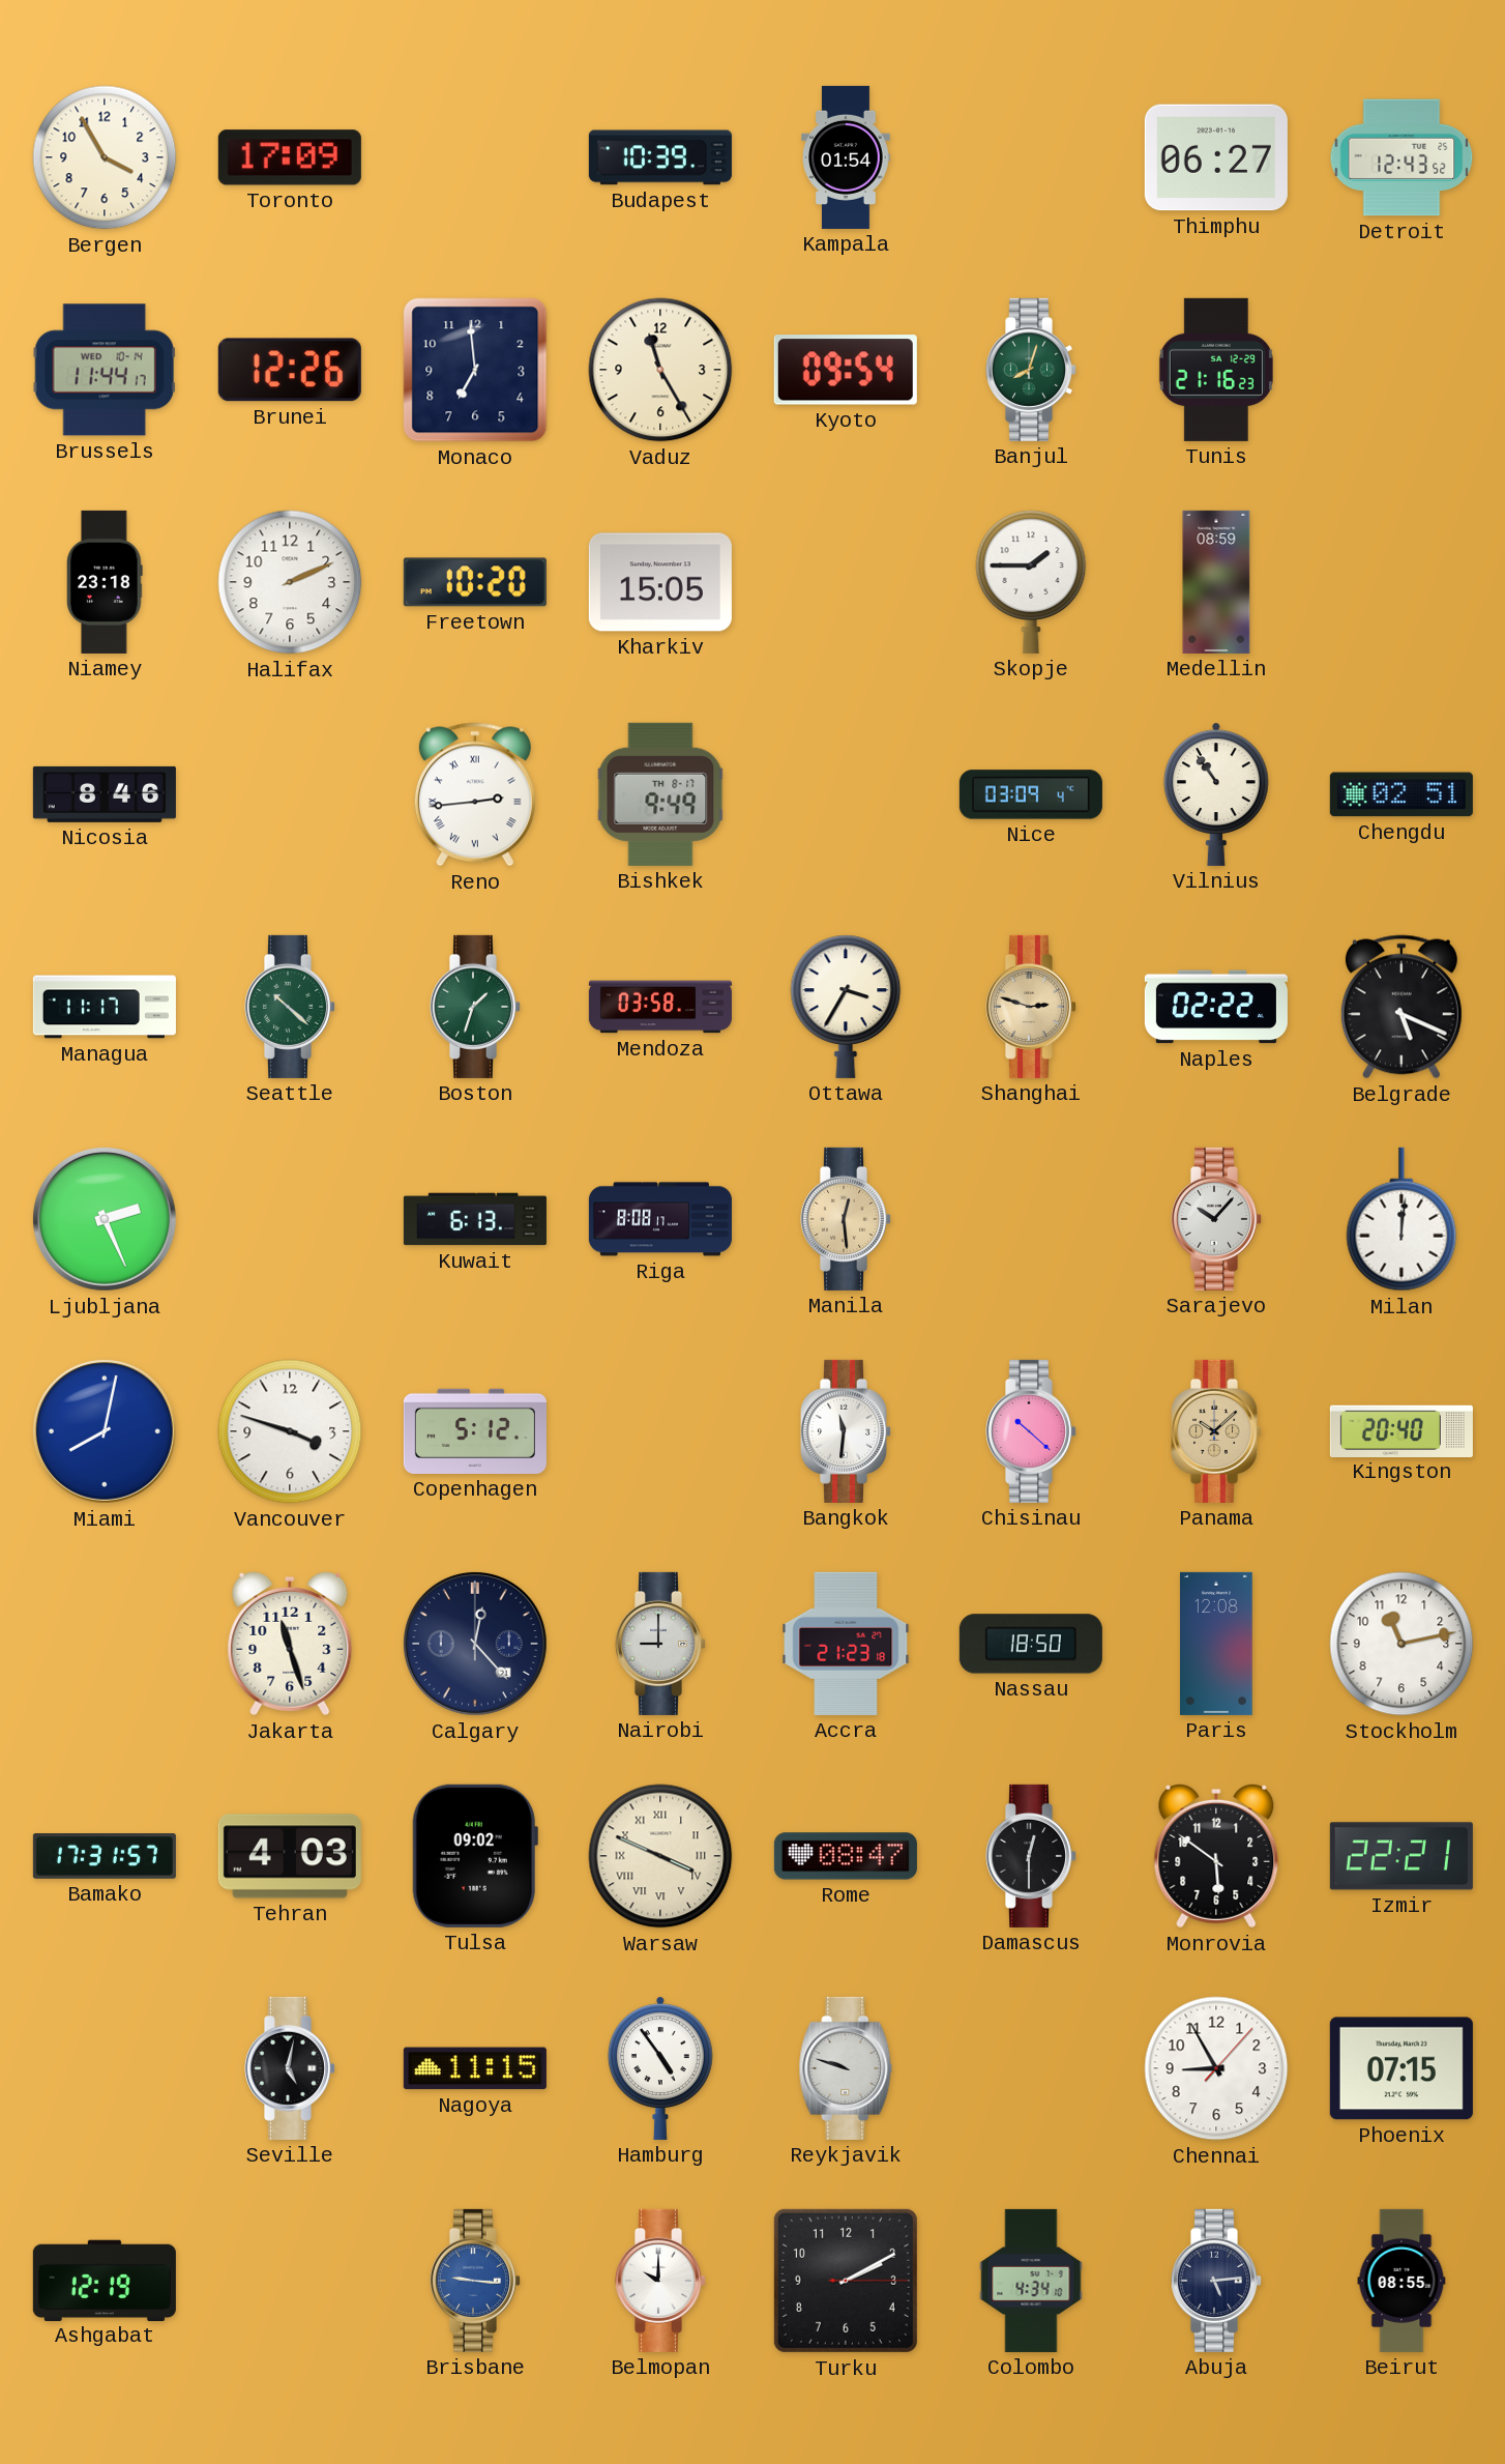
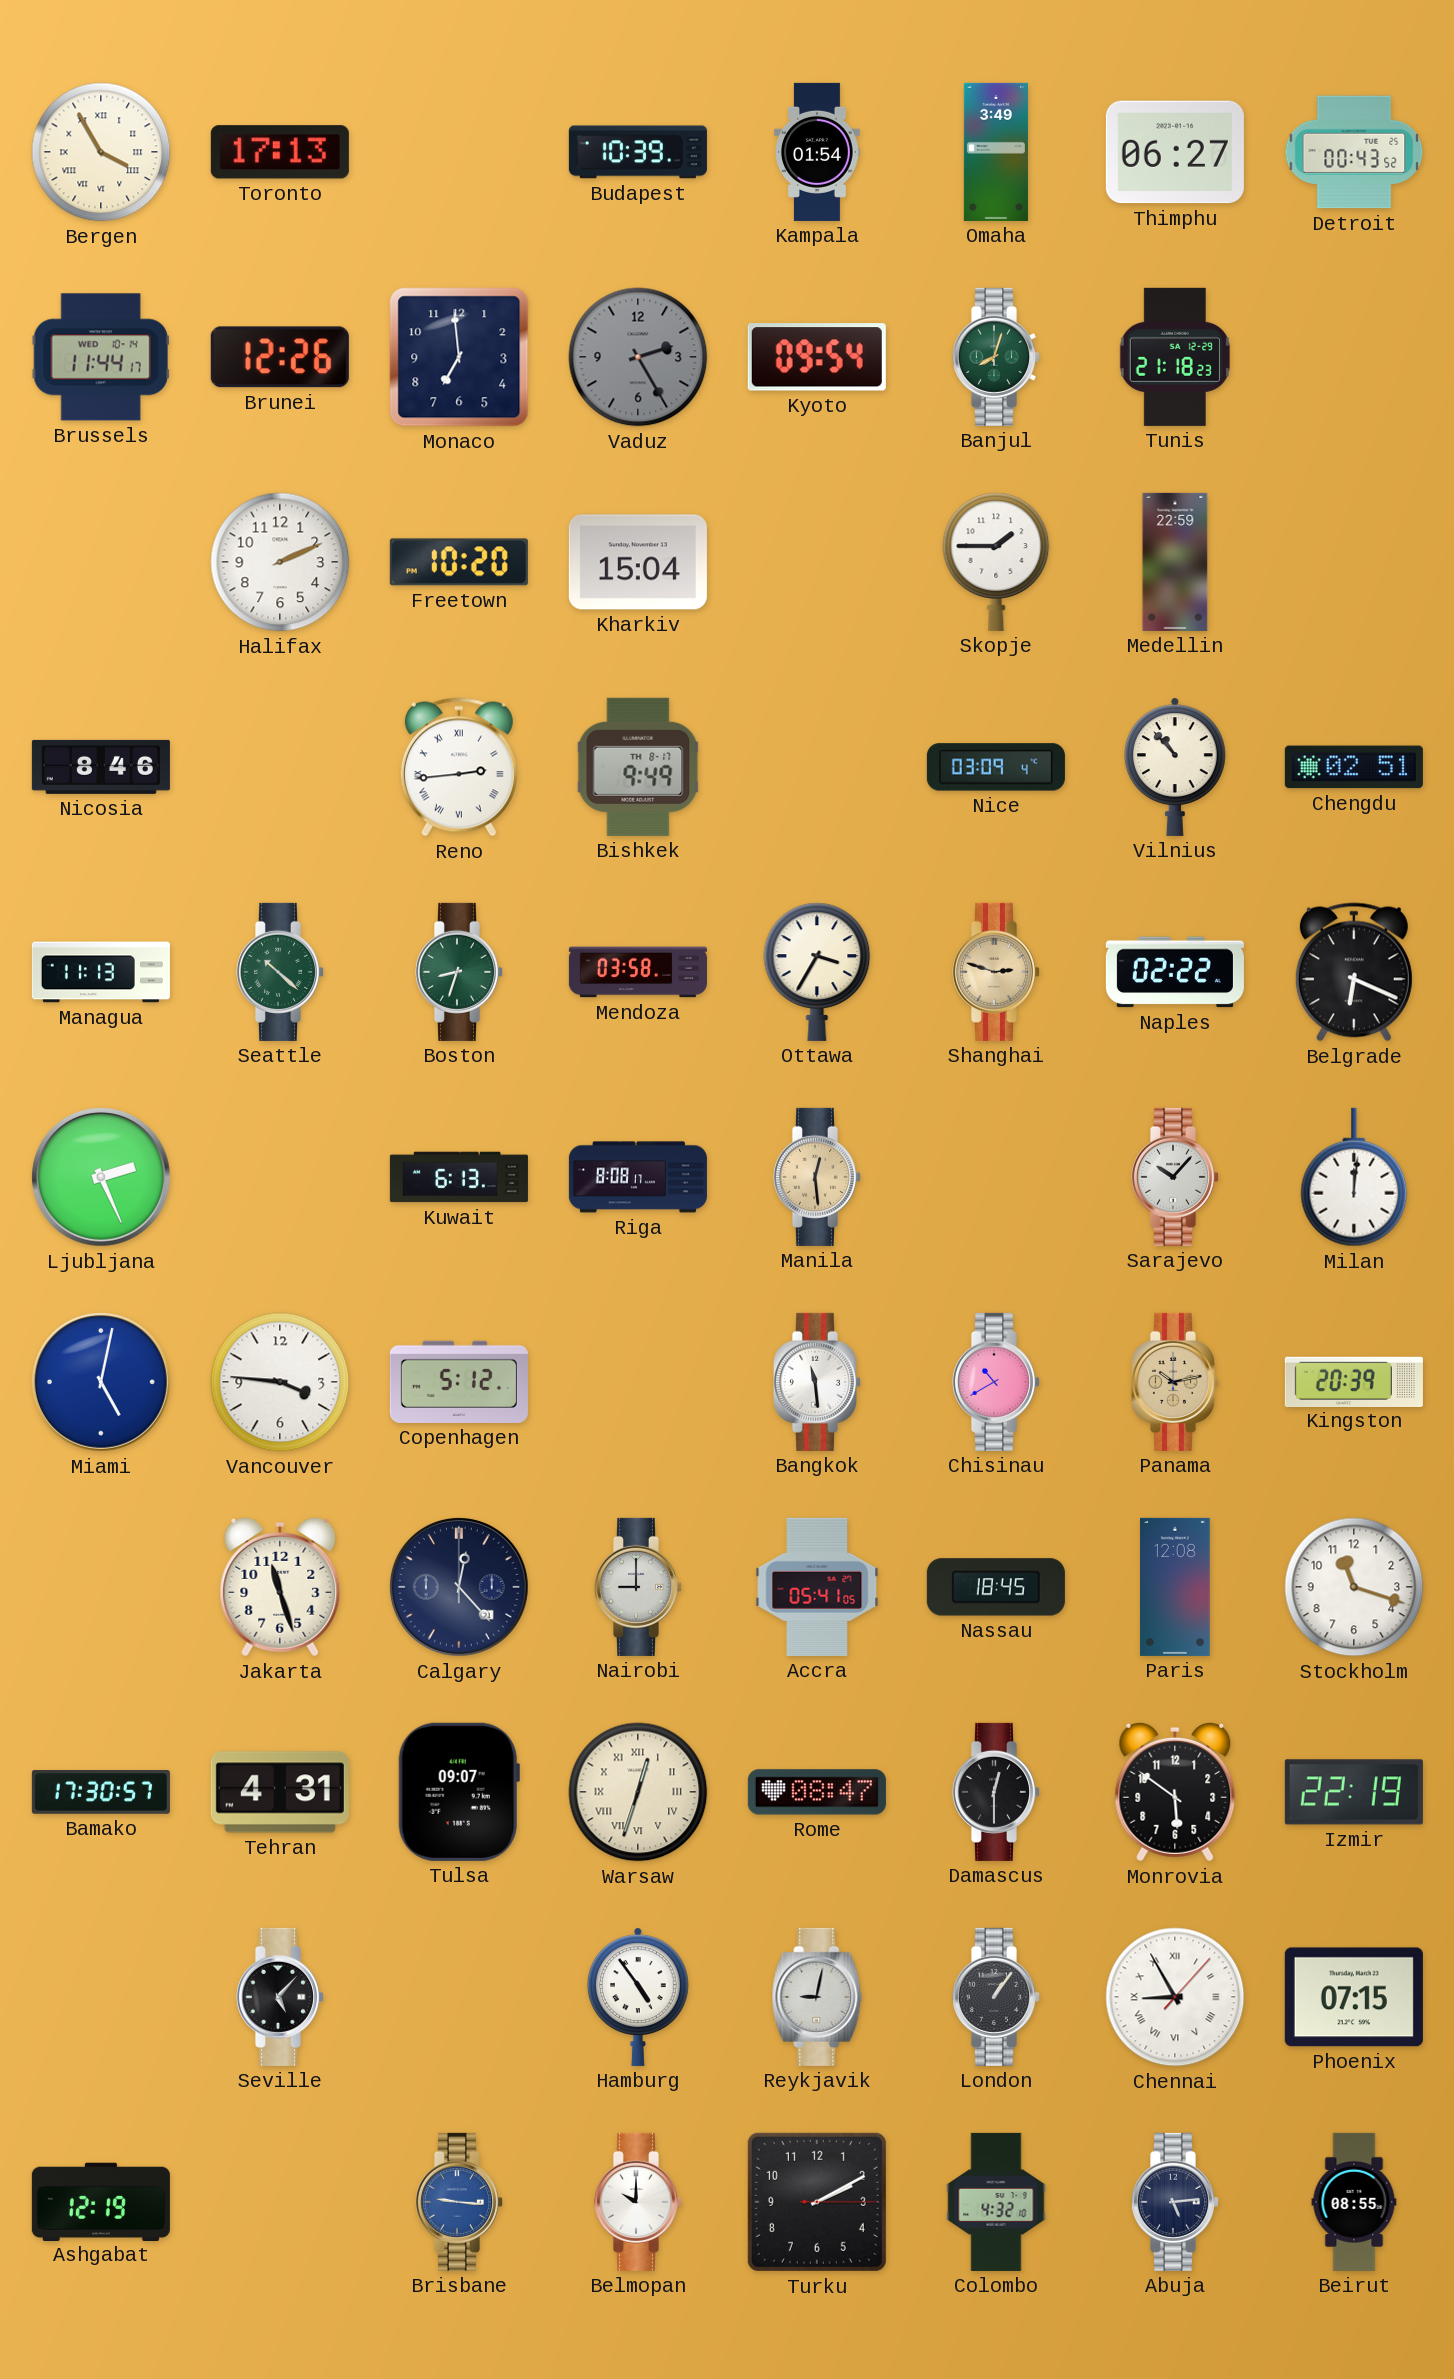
Bergen numerals: Arabic -> Roman
Toronto: 17:09 -> 17:13
Omaha: none -> 3:49
Detroit: 12:43 -> 00:43
Vaduz: 11:25 -> 2:25
Vaduz dial: cream -> grey
Tunis: 21:16 -> 21:18
Niamey: 23:18 -> none
Kharkiv: 15:05 -> 15:04
Medellin: 08:59 -> 22:59
Vilnius: 10:54 -> 10:53
Managua: 11:17 -> 11:13
Boston: 1:33 -> 8:33
Belgrade: 5:19 -> 6:19
Miami: 8:02 -> 5:02
Vancouver: 3:48 -> 3:46
Bangkok: 11:31 -> 11:29
Chisinau: 10:22 -> 10:40
Panama: 10:08 -> 10:13
Kingston: 20:40 -> 20:39
Accra: 21:23 -> 05:41
Nassau: 18:50 -> 18:45
Stockholm: 11:13 -> 11:18
Bamako: 17:31 -> 17:30
Tehran: 4:03 -> 4:31
Tulsa: 09:02 -> 09:07
Warsaw: 3:49 -> 12:33
Izmir: 22:21 -> 22:19
Seville: 5:02 -> 5:07
Nagoya: 11:15 -> none
Reykjavik: 9:48 -> 9:02
London: none -> 1:06
Chennai numerals: Arabic -> Roman
Colombo: 4:34 -> 4:32
